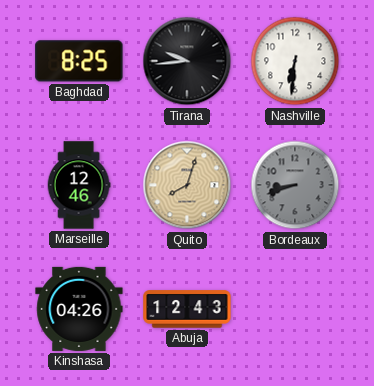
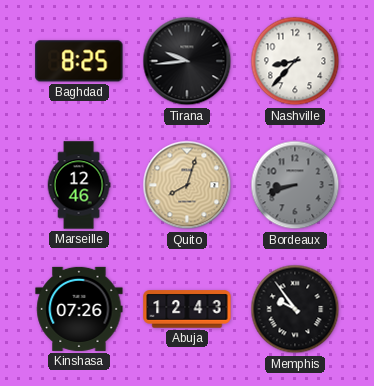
Nashville: 6:31 -> 8:37
Kinshasa: 04:26 -> 07:26
Memphis: none -> 9:54
